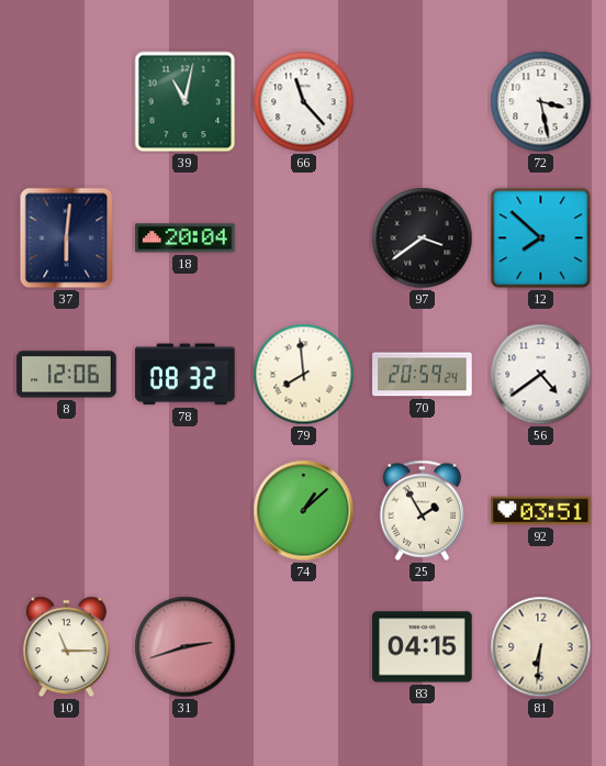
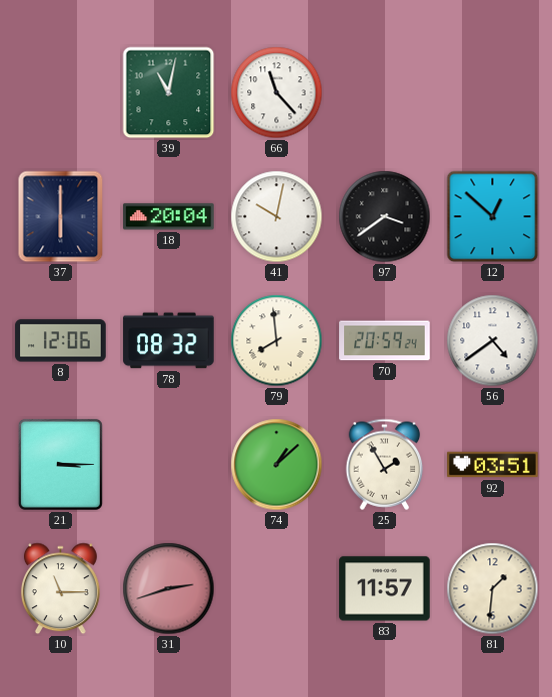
72: 3:28 -> none
37: 6:01 -> 6:00
41: none -> 10:02
12: 7:52 -> 12:52
21: none -> 3:15
83: 04:15 -> 11:57
81: 6:31 -> 1:31
